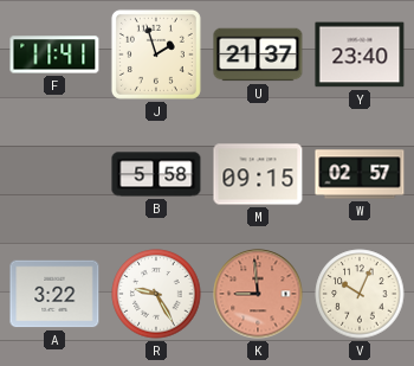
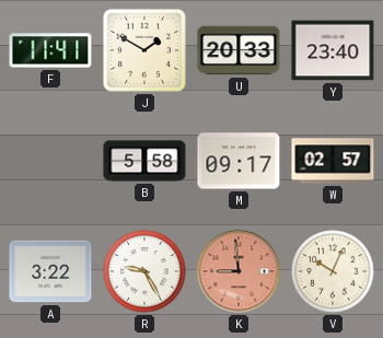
J: 1:57 -> 1:50
U: 21:37 -> 20:33
M: 09:15 -> 09:17
